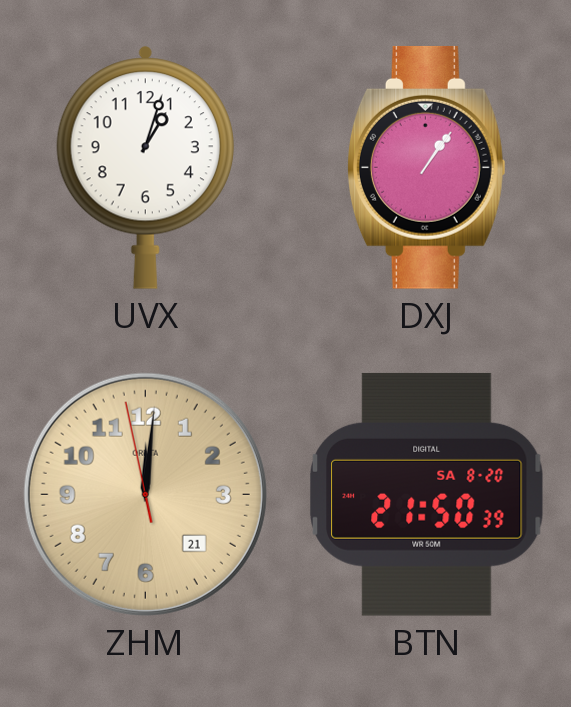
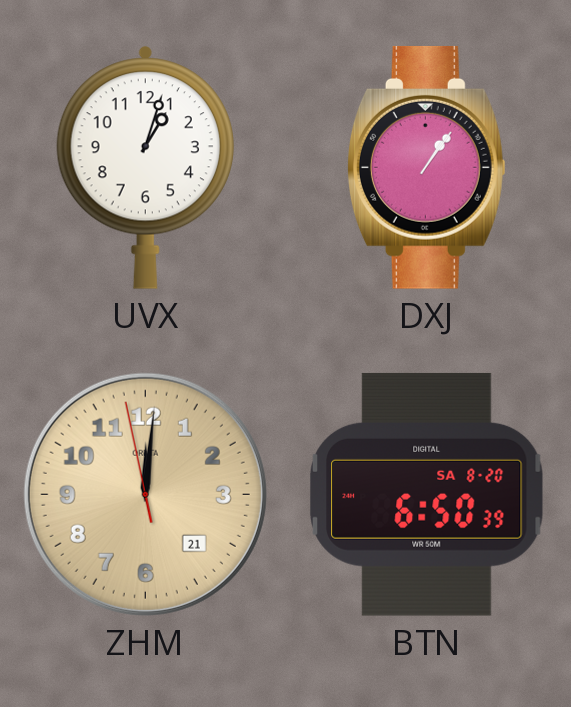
BTN: 21:50 -> 6:50
